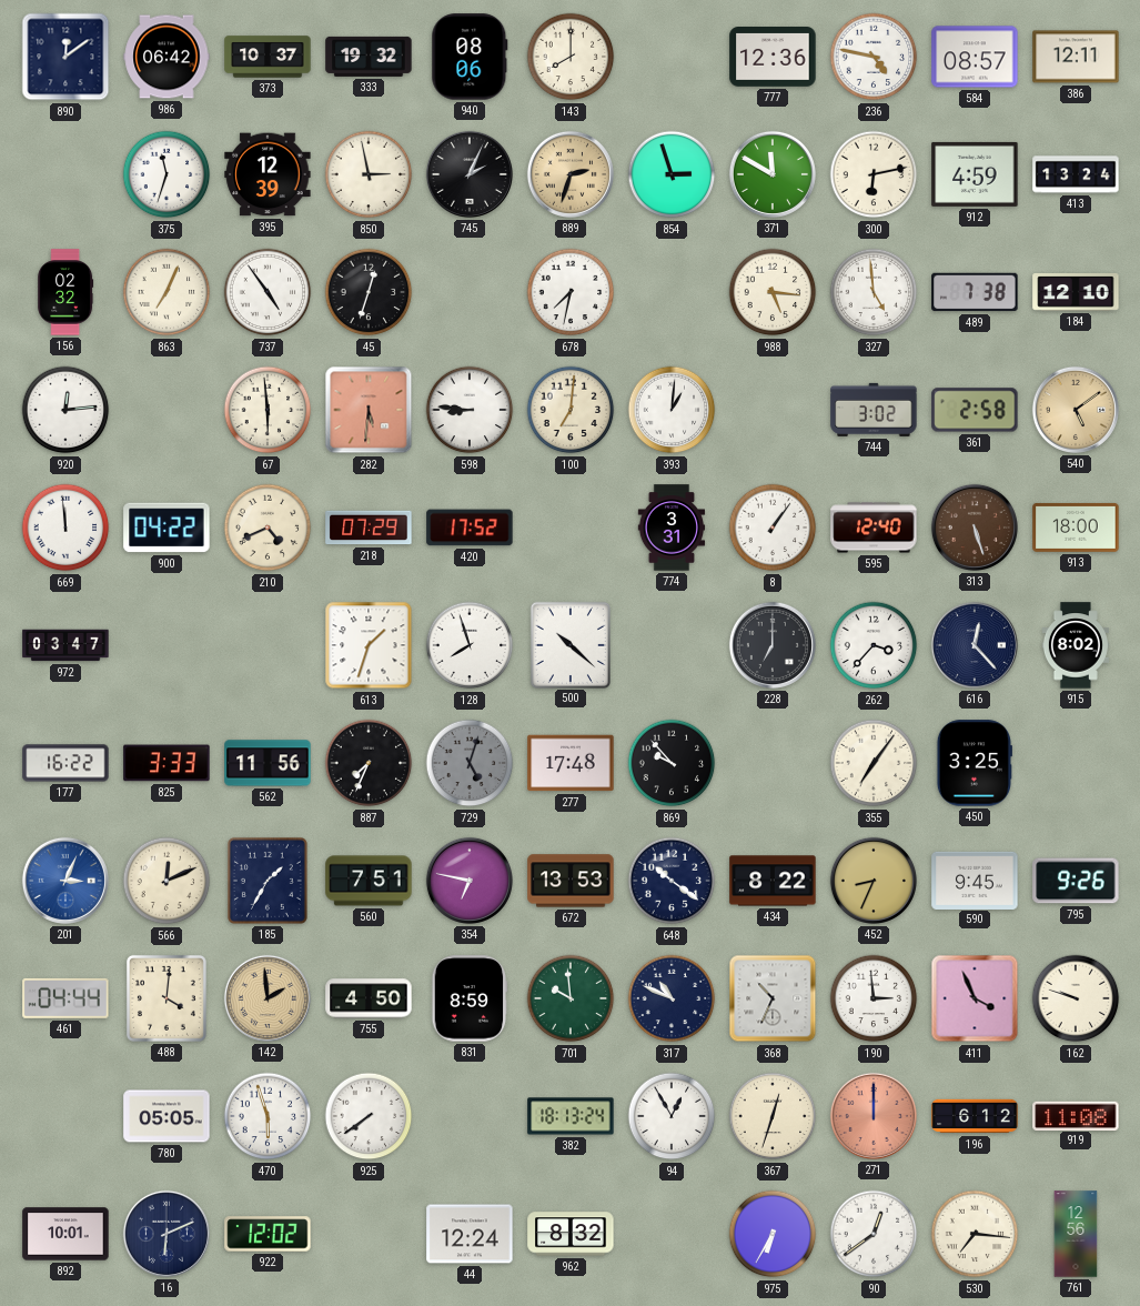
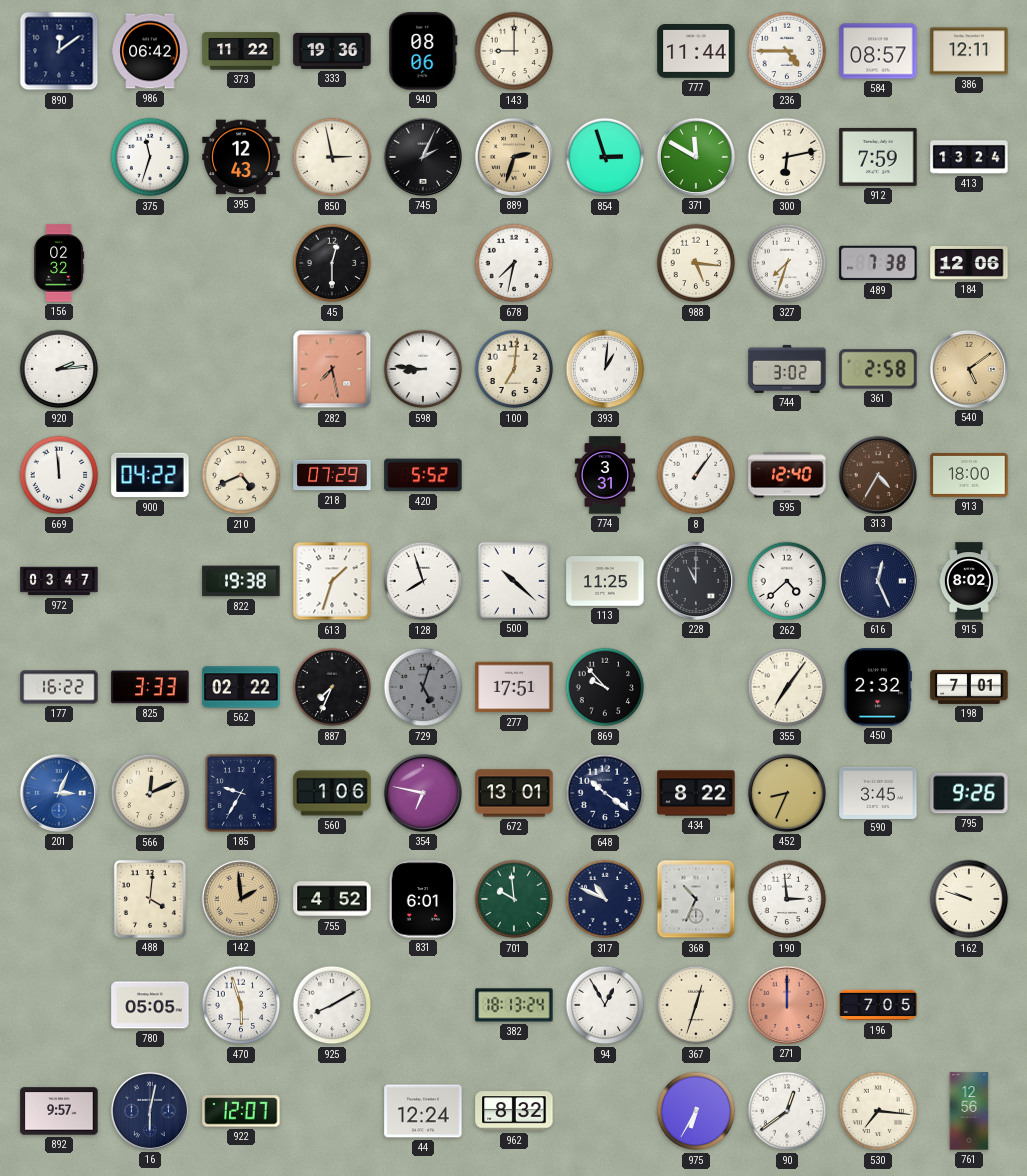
373: 10:37 -> 11:22
333: 19:32 -> 19:36
143: 8:00 -> 9:00
777: 12:36 -> 11:44
236: 4:47 -> 4:45
395: 12:39 -> 12:43
912: 4:59 -> 7:59
863: 7:04 -> none
737: 4:54 -> none
45: 12:33 -> 12:30
327: 4:59 -> 7:33
184: 12:10 -> 12:06
920: 12:14 -> 2:14
67: 5:59 -> none
282: 5:31 -> 7:28
420: 17:52 -> 5:52
313: 5:27 -> 4:35
822: none -> 19:38
113: none -> 11:25
228: 7:00 -> 11:00
262: 3:37 -> 4:38
616: 12:23 -> 12:26
562: 11:56 -> 02:22
277: 17:48 -> 17:51
450: 3:25 -> 2:32
198: none -> 7:01
185: 1:35 -> 9:35
560: 7:51 -> 1:06
672: 13:53 -> 13:01
590: 9:45 -> 3:45
461: 04:44 -> none
755: 4:50 -> 4:52
831: 8:59 -> 6:01
411: 3:56 -> none
925: 7:39 -> 8:10
196: 6:12 -> 7:05
919: 11:08 -> none
892: 10:01 -> 9:57
16: 6:11 -> 6:02
922: 12:02 -> 12:07
